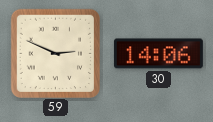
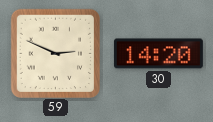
30: 14:06 -> 14:20
